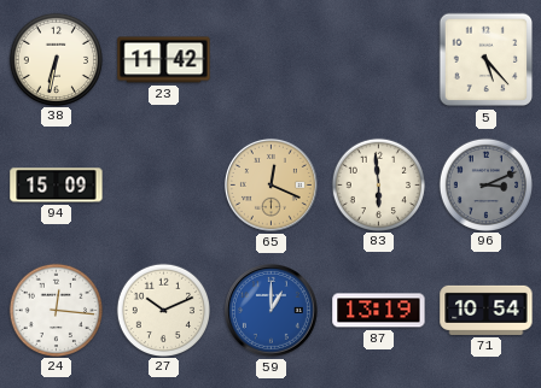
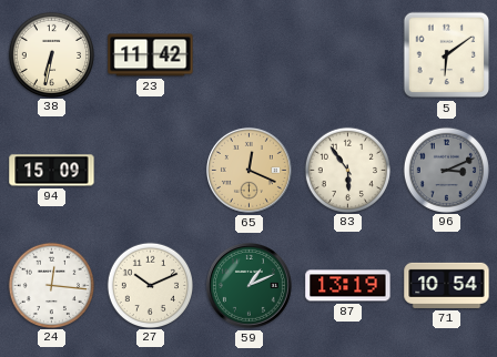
5: 5:23 -> 6:09
83: 5:59 -> 5:54
59: 1:00 -> 1:11
59 dial: blue -> green
